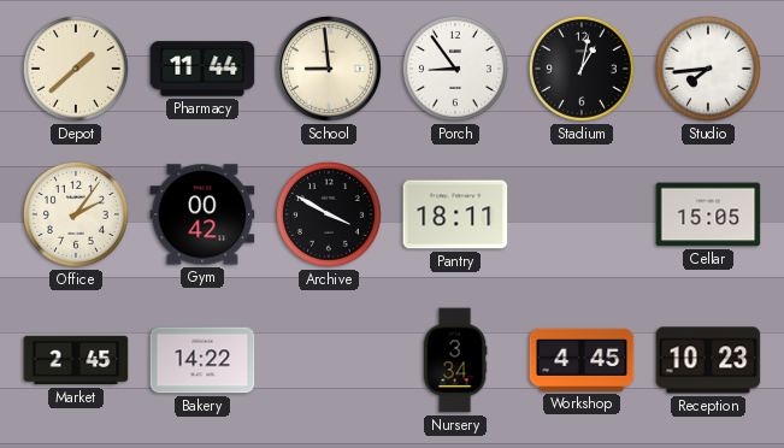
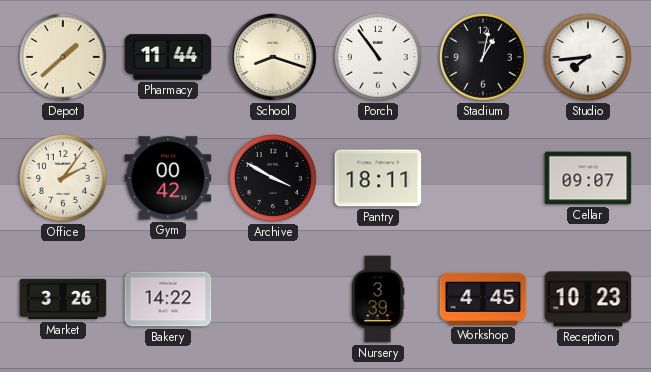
School: 8:59 -> 8:18
Porch: 8:54 -> 10:54
Cellar: 15:05 -> 09:07
Market: 2:45 -> 3:26
Nursery: 3:34 -> 3:39
